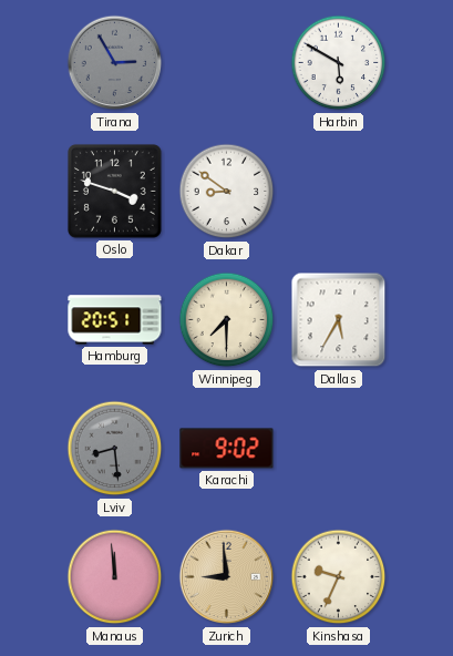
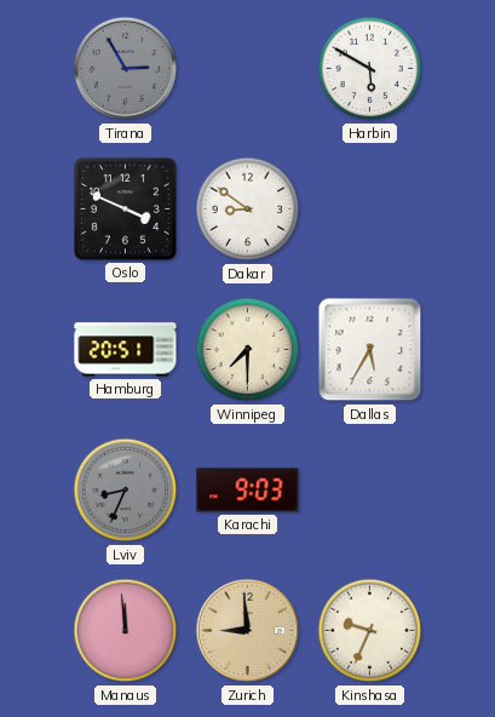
Oslo: 3:48 -> 3:49
Lviv: 8:29 -> 8:34
Karachi: 9:02 -> 9:03
